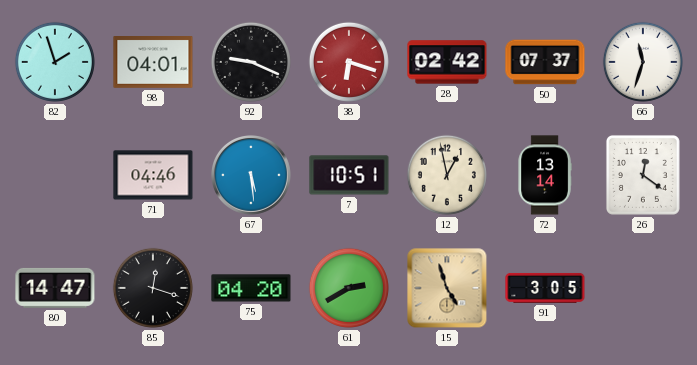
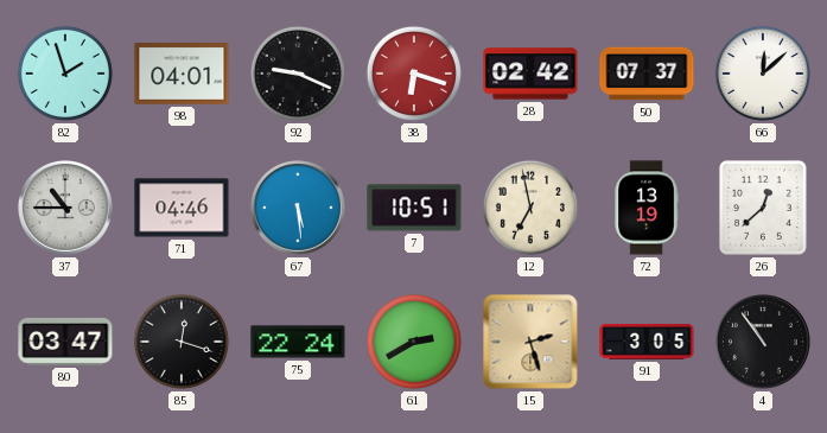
66: 11:33 -> 12:08
37: none -> 10:45
12: 12:58 -> 6:58
72: 13:14 -> 13:19
26: 12:21 -> 12:38
80: 14:47 -> 03:47
75: 04:20 -> 22:24
15: 4:57 -> 2:27
4: none -> 10:54
